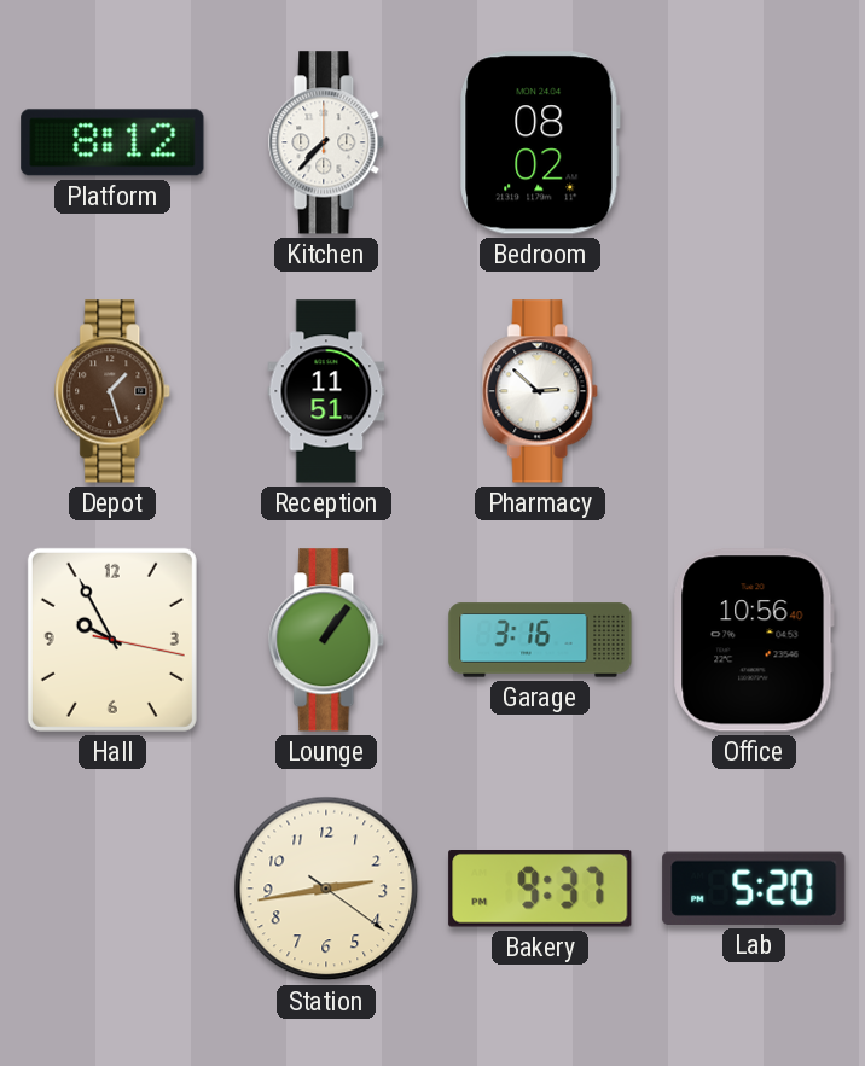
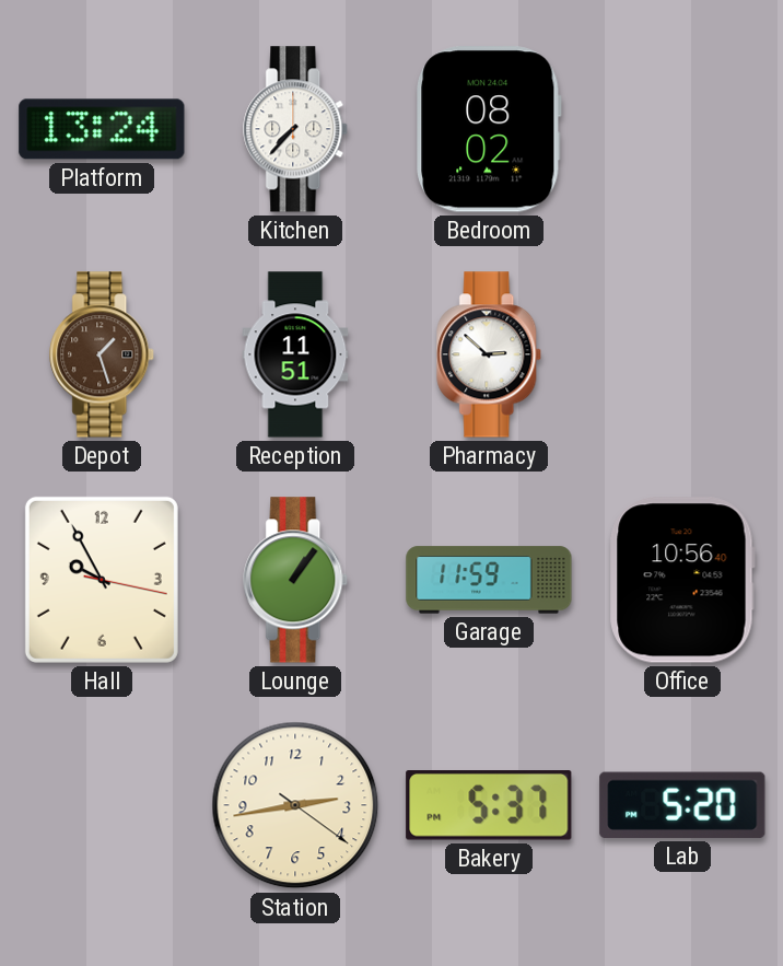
Platform: 8:12 -> 13:24
Garage: 3:16 -> 11:59
Bakery: 9:37 -> 5:37
